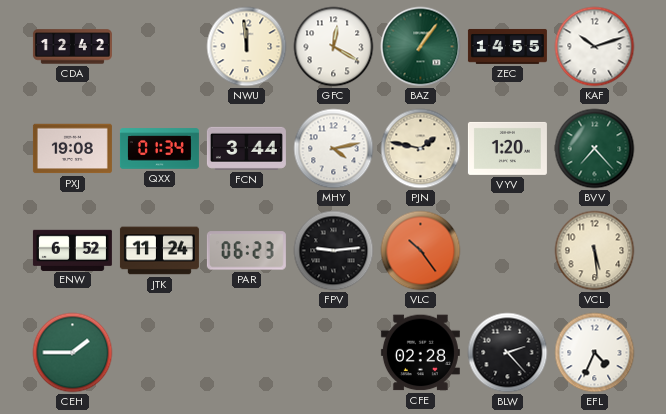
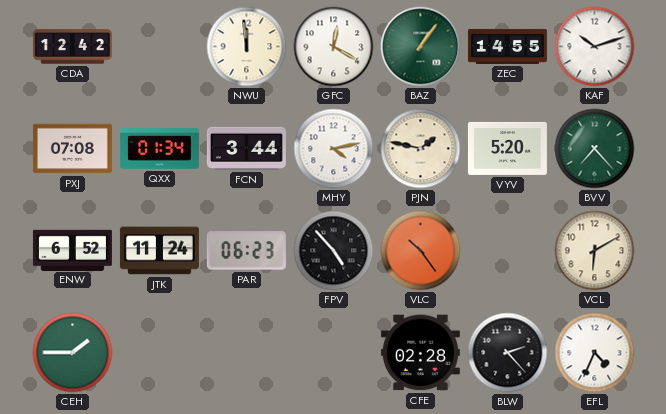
PXJ: 19:08 -> 07:08
VYV: 1:20 -> 5:20
FPV: 9:14 -> 4:53
VCL: 5:29 -> 6:10
